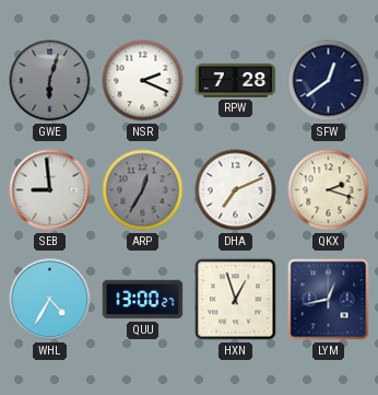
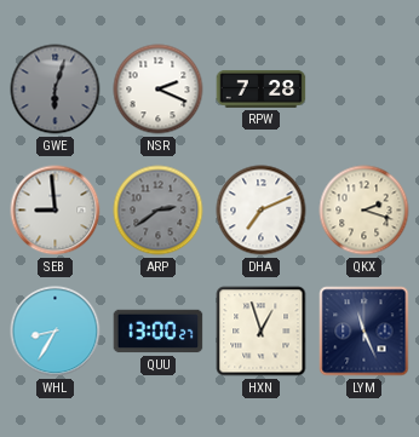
SFW: 12:39 -> none
ARP: 12:35 -> 2:39
WHL: 4:35 -> 8:35
LYM: 12:43 -> 11:26
